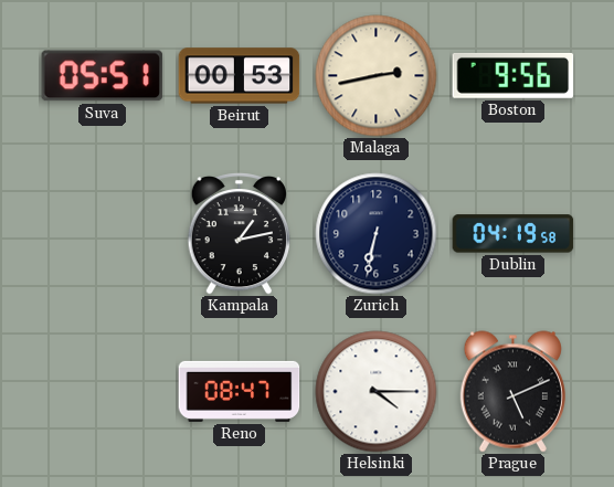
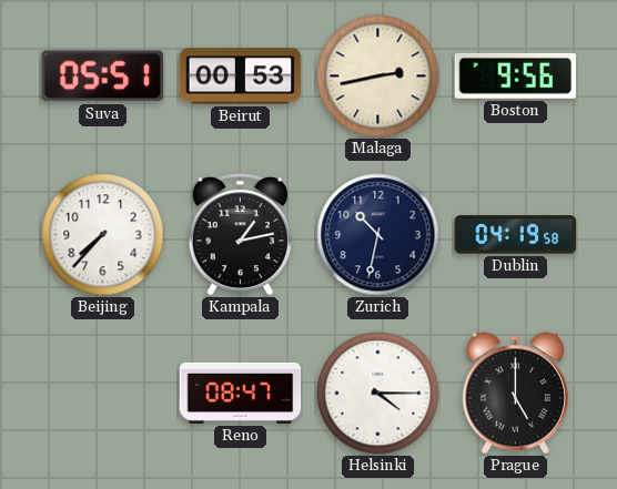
Beijing: none -> 7:37
Zurich: 6:32 -> 10:32
Prague: 5:11 -> 5:00
